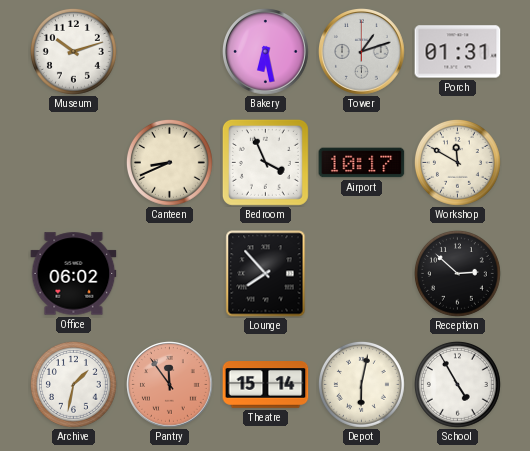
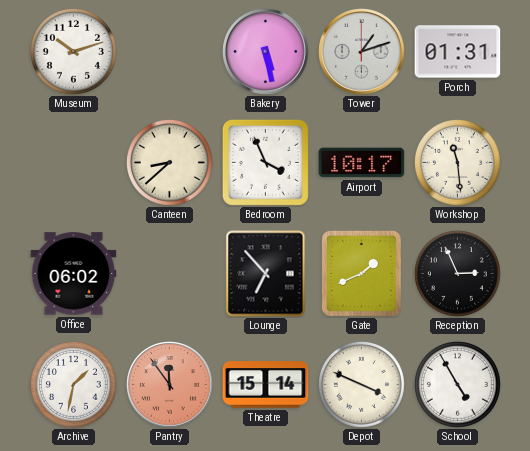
Bakery: 6:28 -> 5:28
Canteen: 8:41 -> 8:38
Workshop: 11:50 -> 11:29
Lounge: 7:53 -> 6:53
Gate: none -> 1:41
Reception: 2:52 -> 2:56
Depot: 6:02 -> 3:49
